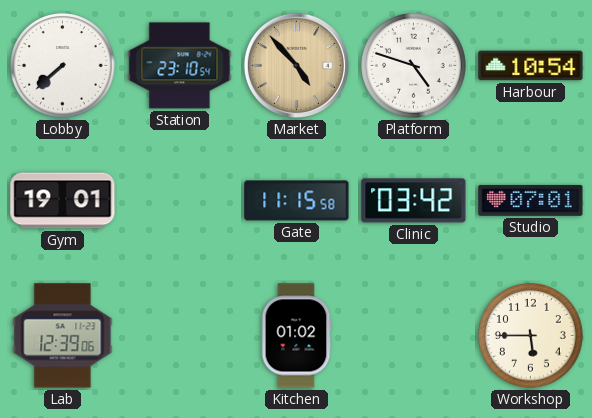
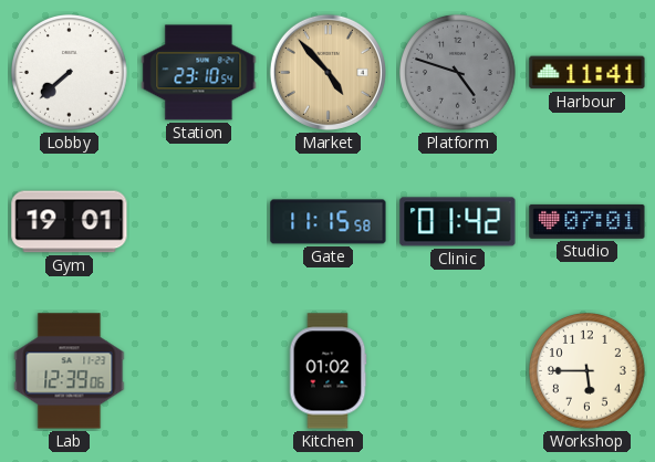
Platform dial: white -> grey
Harbour: 10:54 -> 11:41
Clinic: 03:42 -> 01:42
